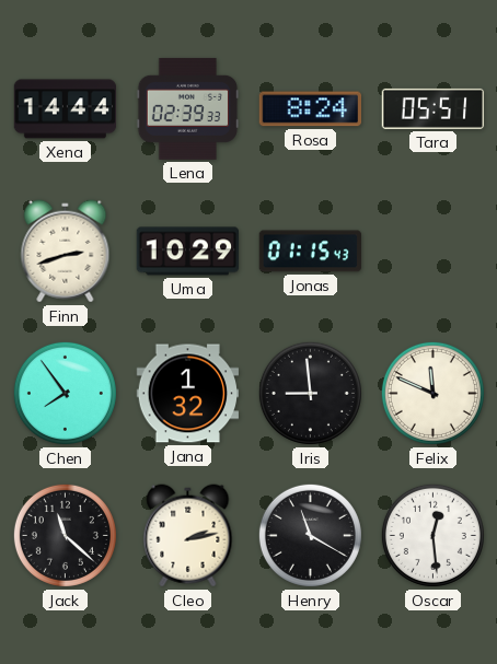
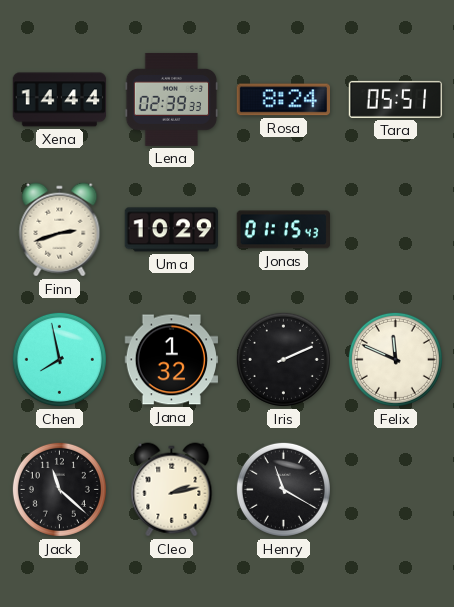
Chen: 7:54 -> 7:58
Iris: 8:59 -> 2:11
Oscar: 12:29 -> none
